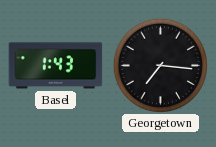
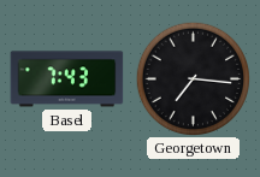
Basel: 1:43 -> 7:43
